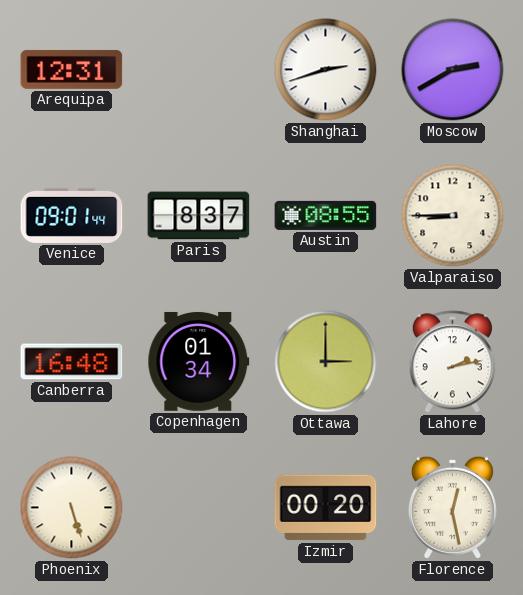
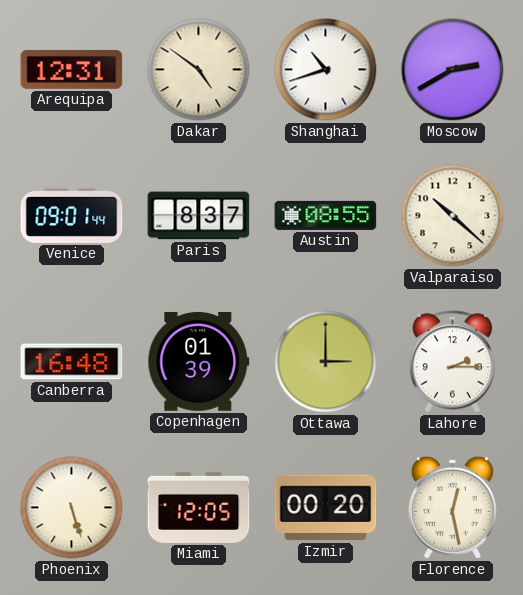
Dakar: none -> 4:51
Shanghai: 2:42 -> 10:42
Valparaiso: 8:45 -> 10:22
Copenhagen: 01:34 -> 01:39
Lahore: 2:13 -> 2:15
Miami: none -> 12:05
